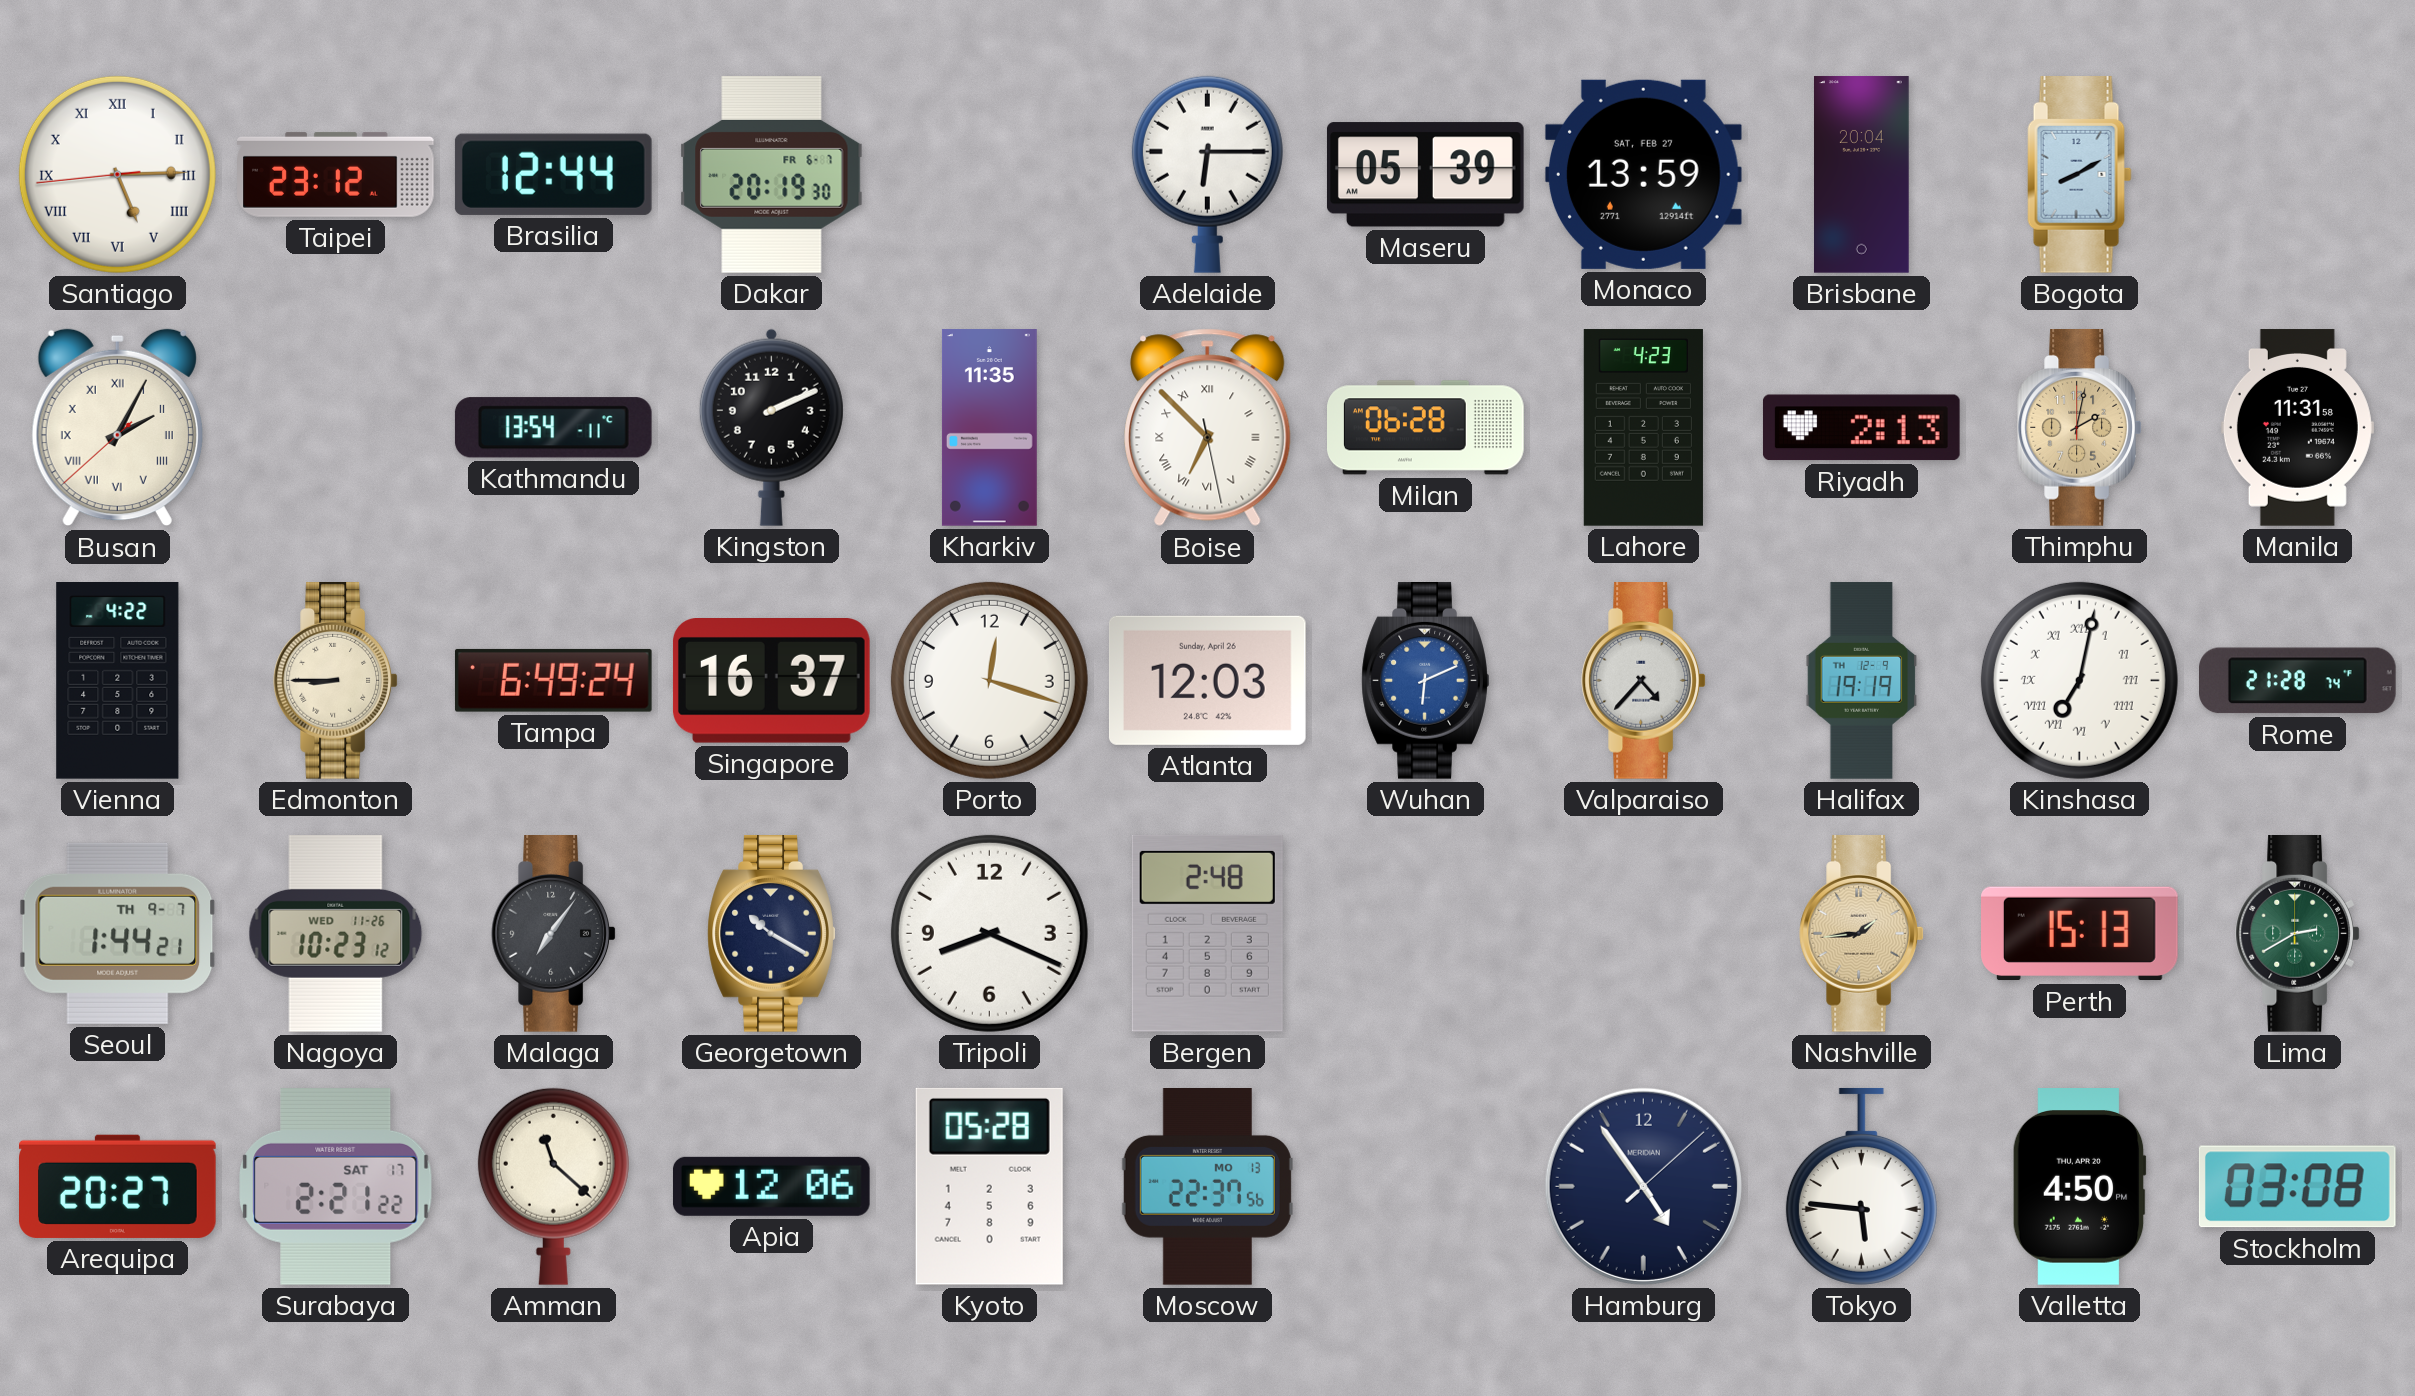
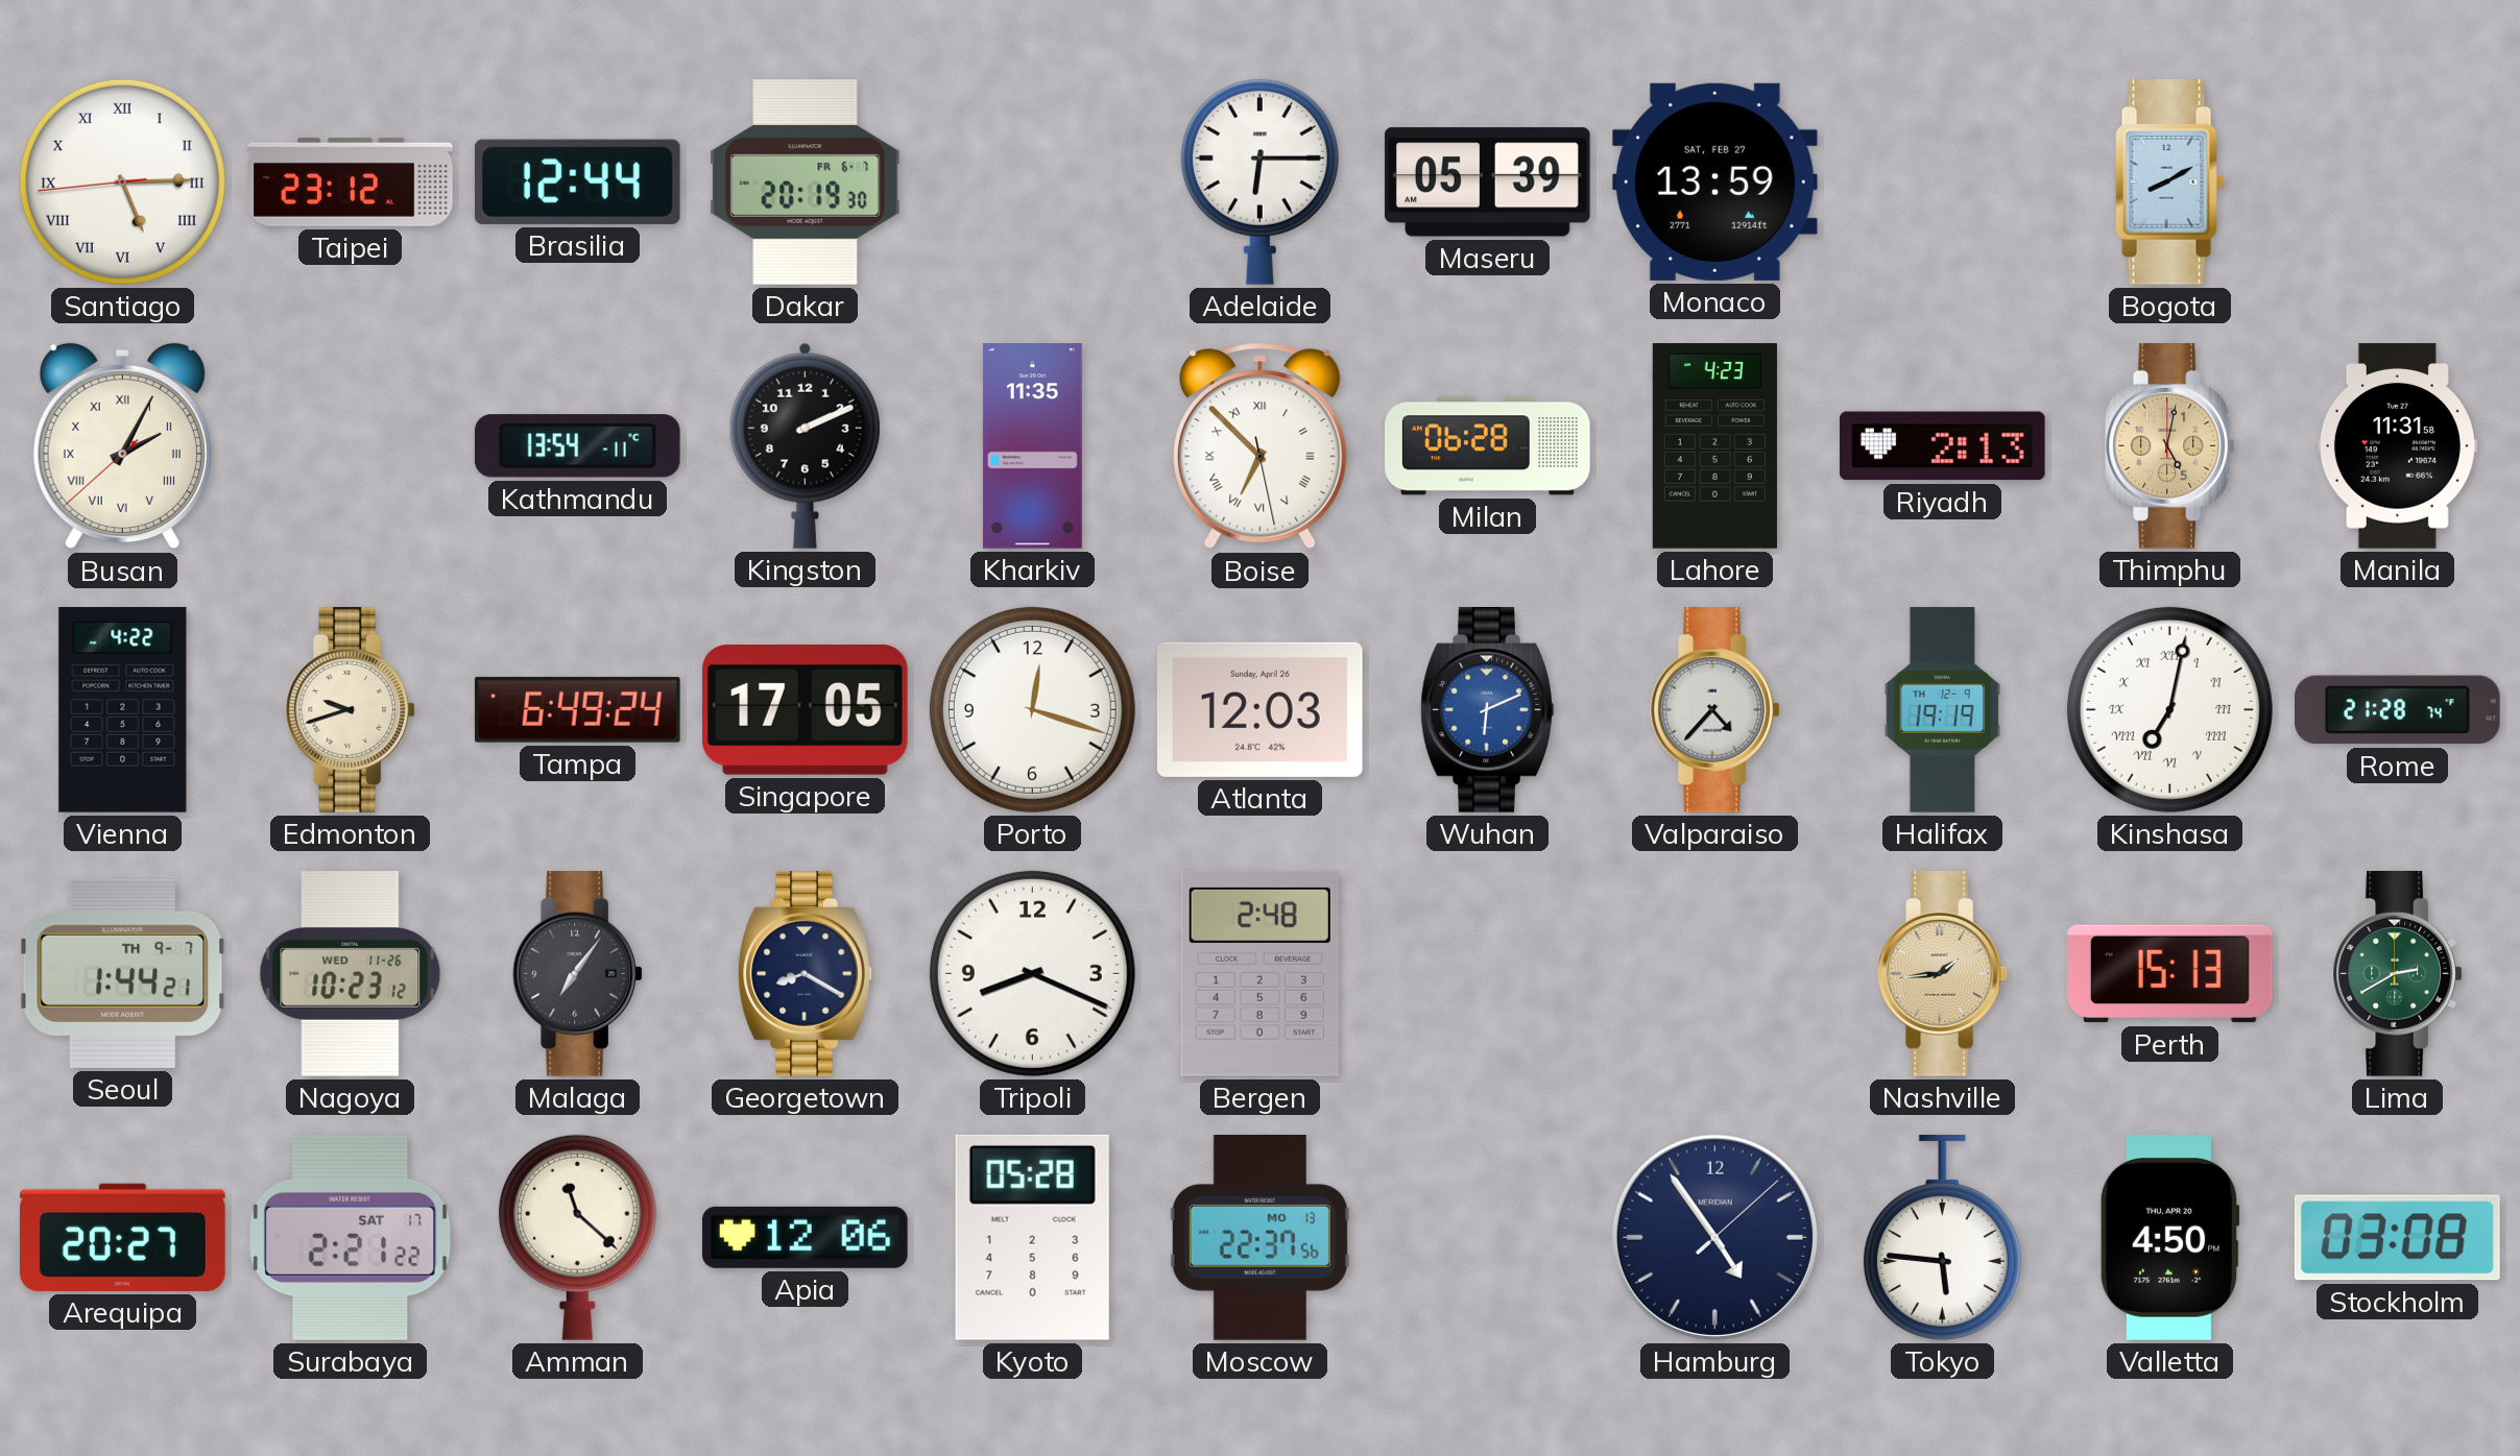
Brisbane: 20:04 -> none
Thimphu: 2:02 -> 5:02
Edmonton: 8:45 -> 9:42
Singapore: 16:37 -> 17:05
Georgetown: 10:20 -> 8:20
